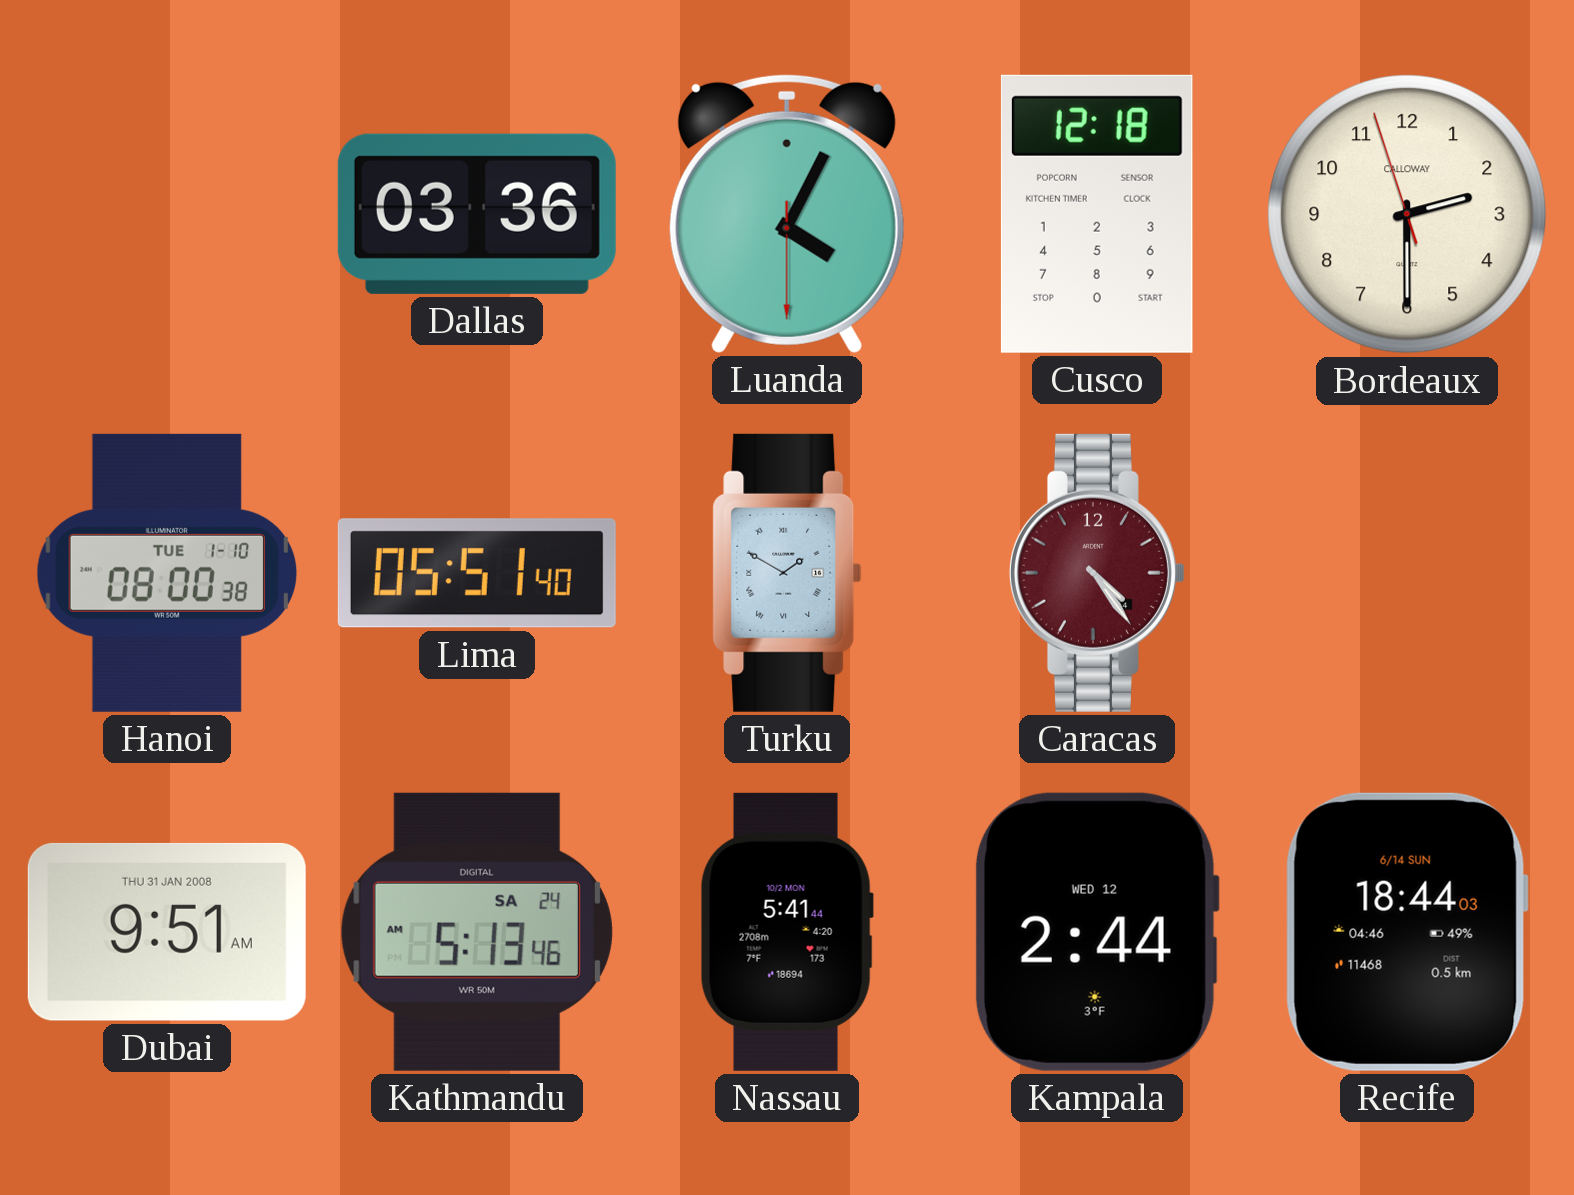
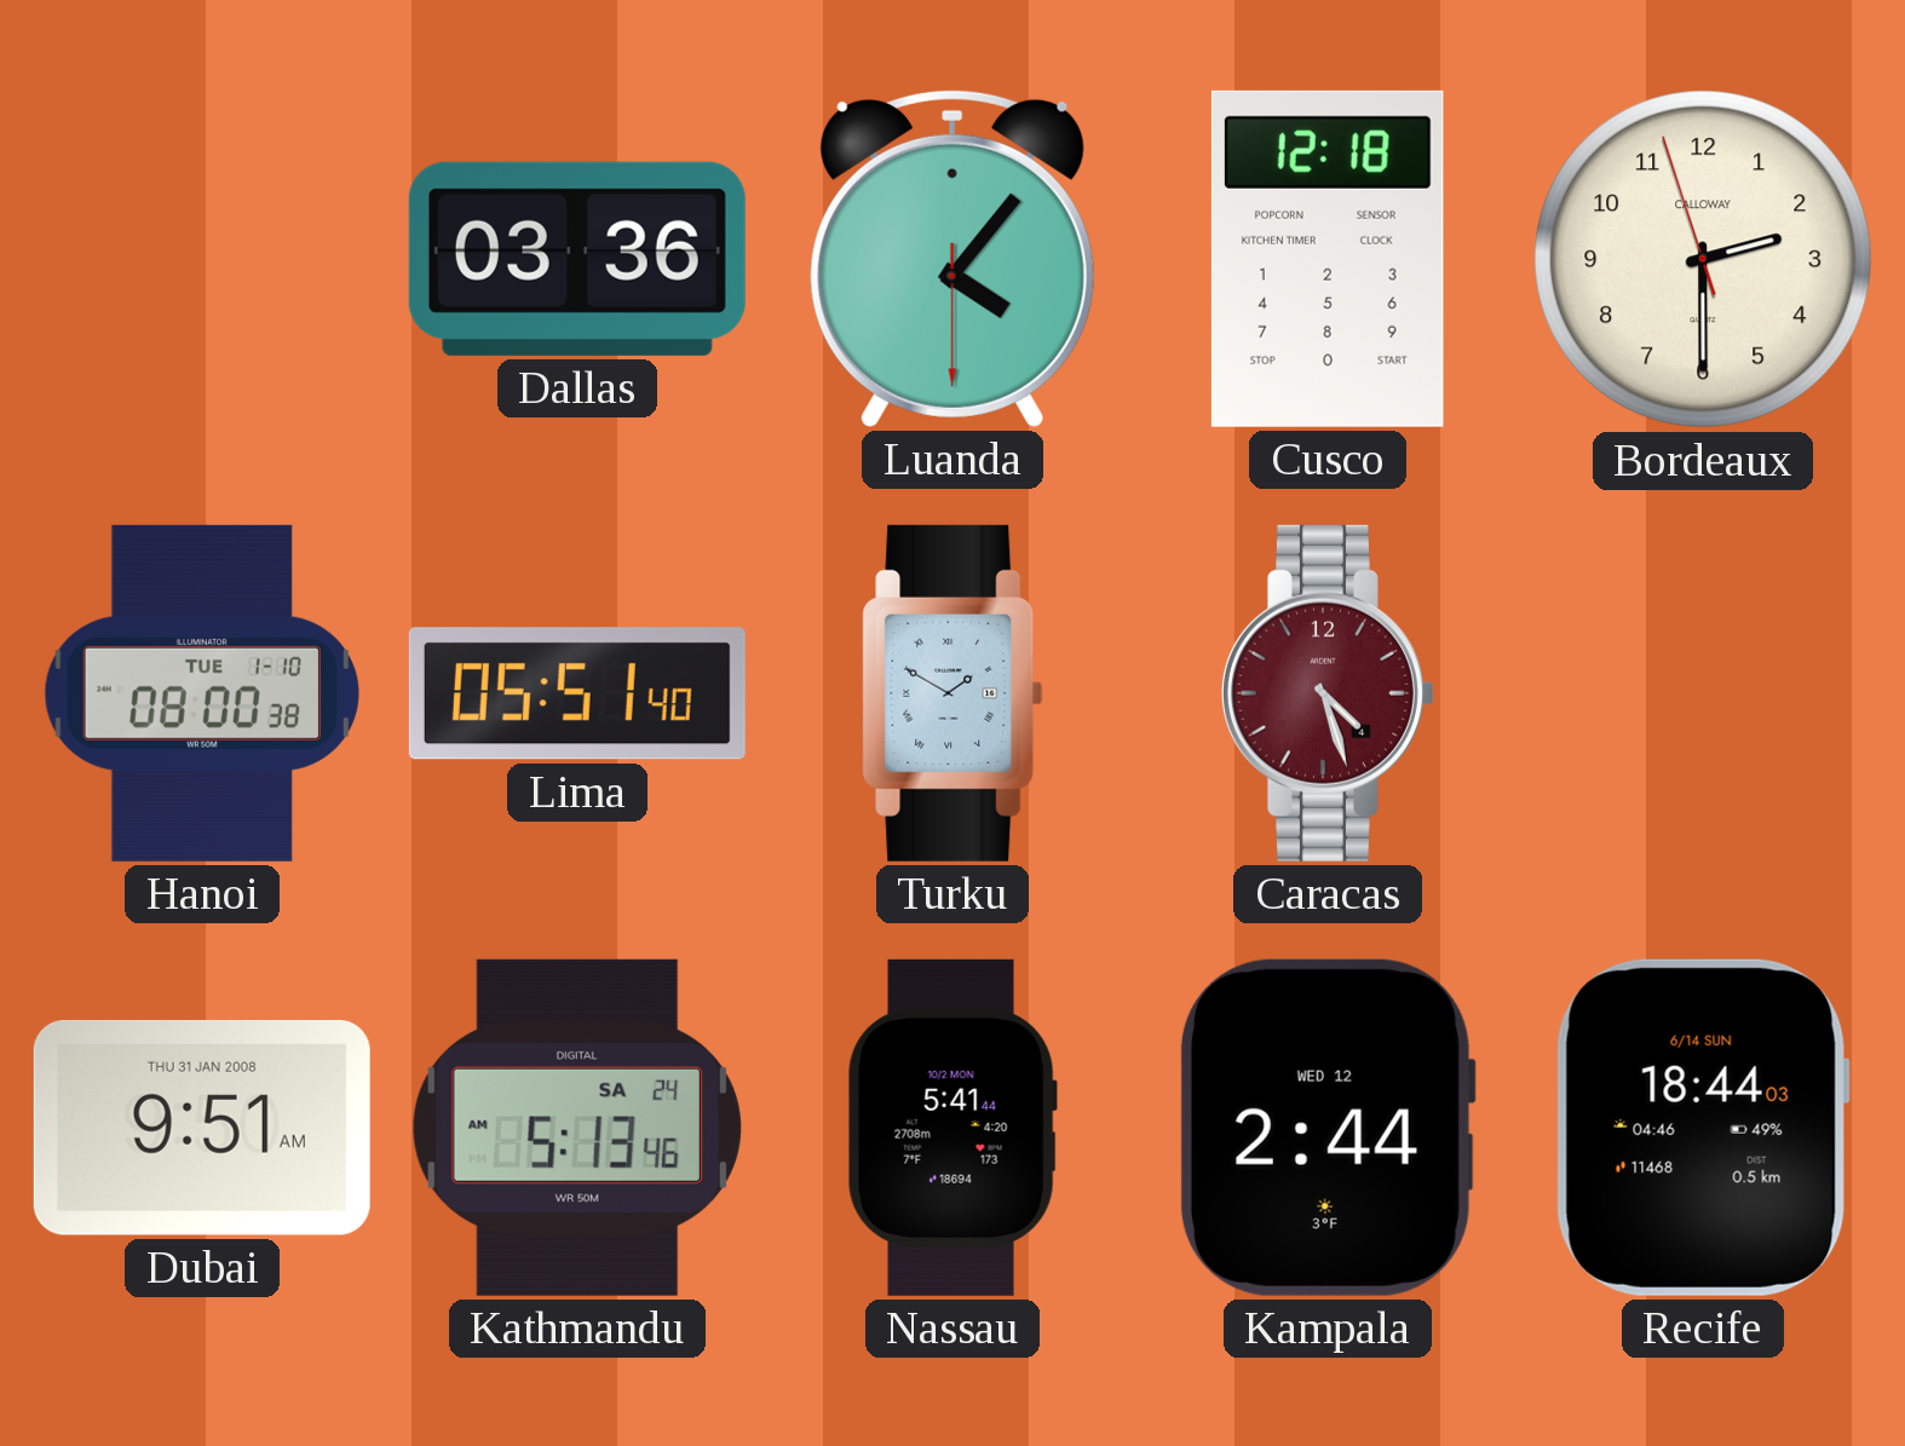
Luanda: 4:04 -> 4:06
Caracas: 4:24 -> 4:27
